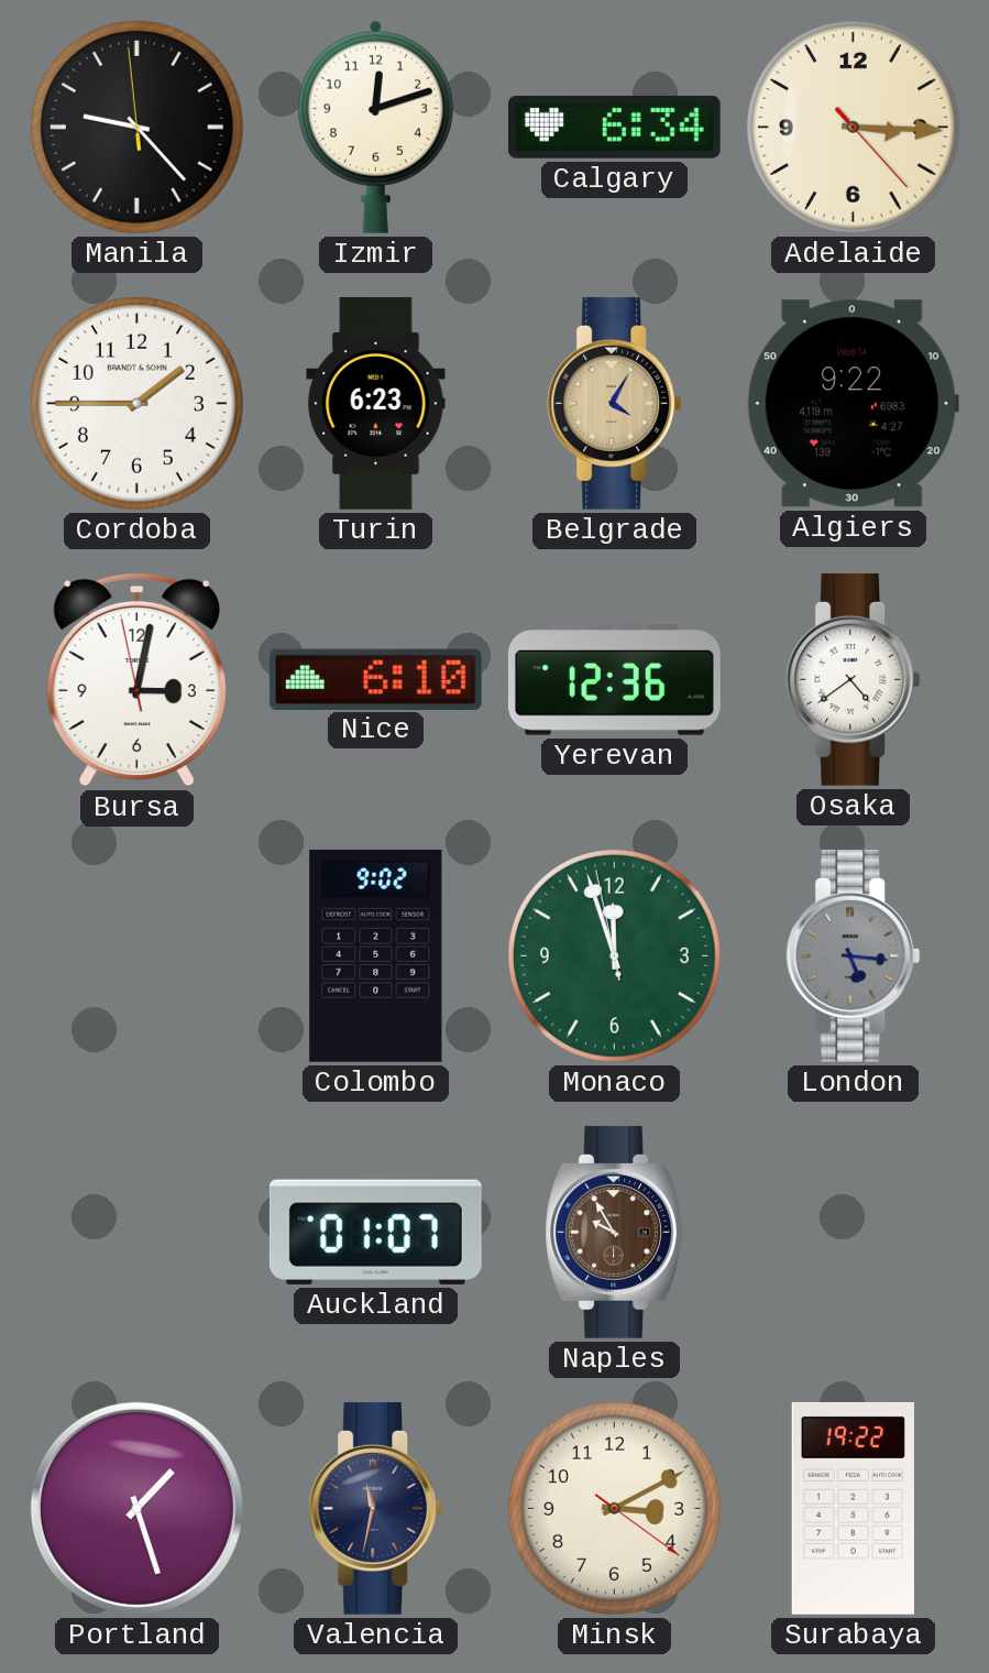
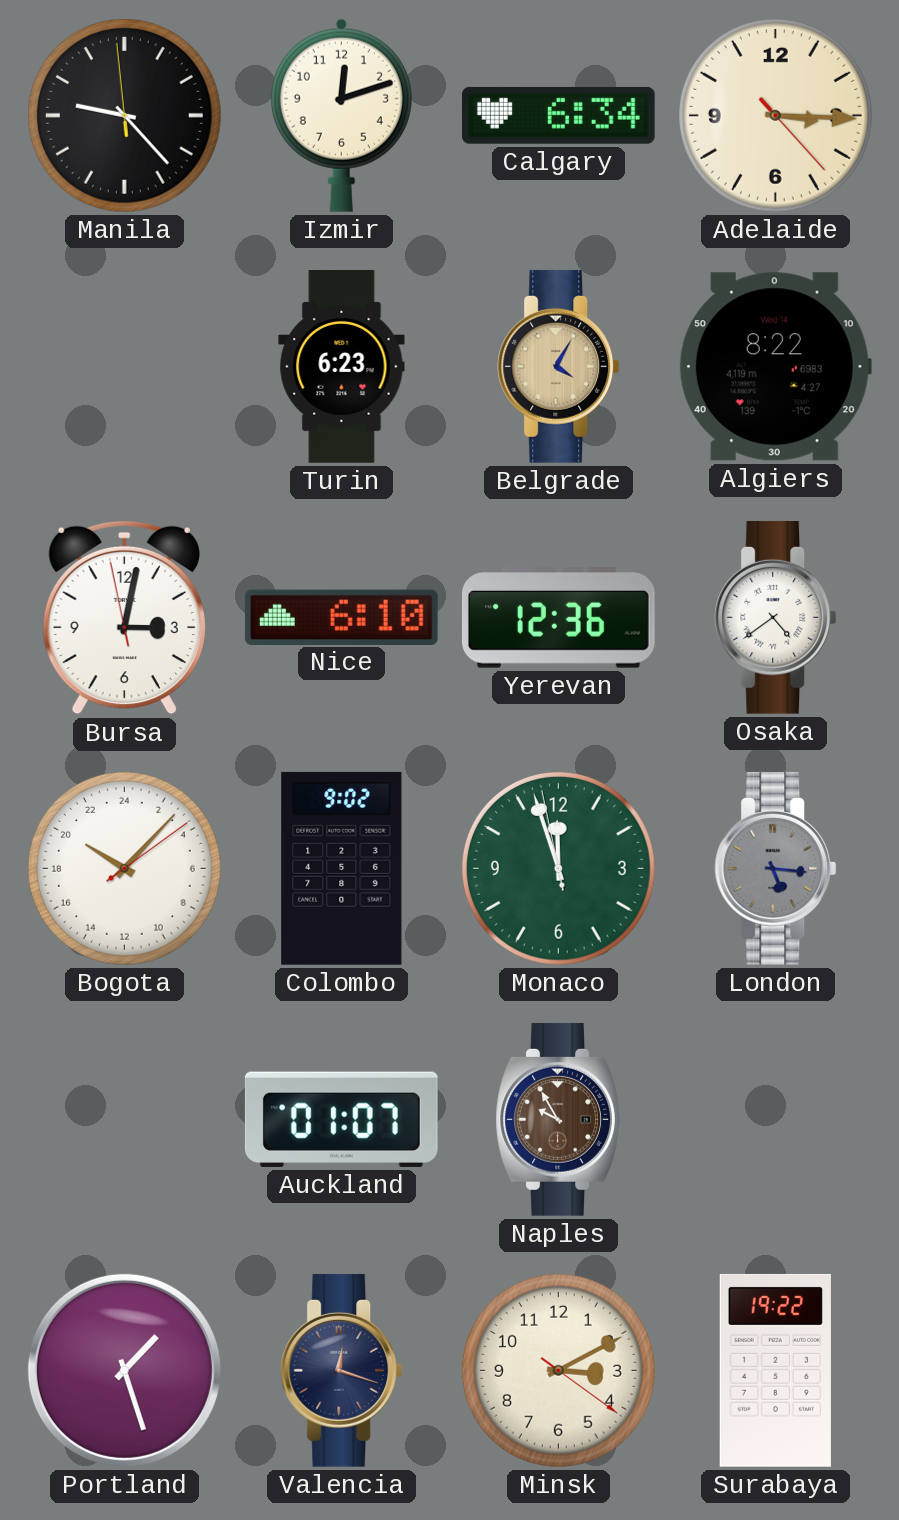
Cordoba: 1:45 -> none
Algiers: 9:22 -> 8:22
Bogota: none -> 20:07
Valencia: 11:32 -> 12:18
